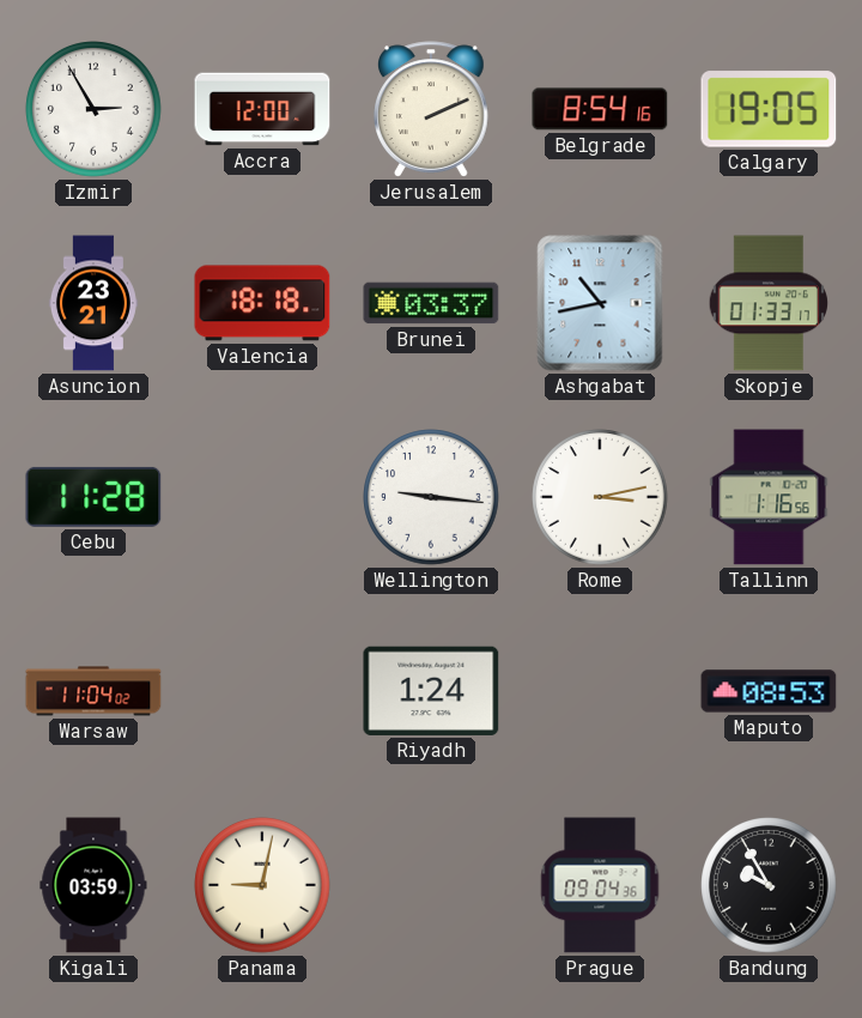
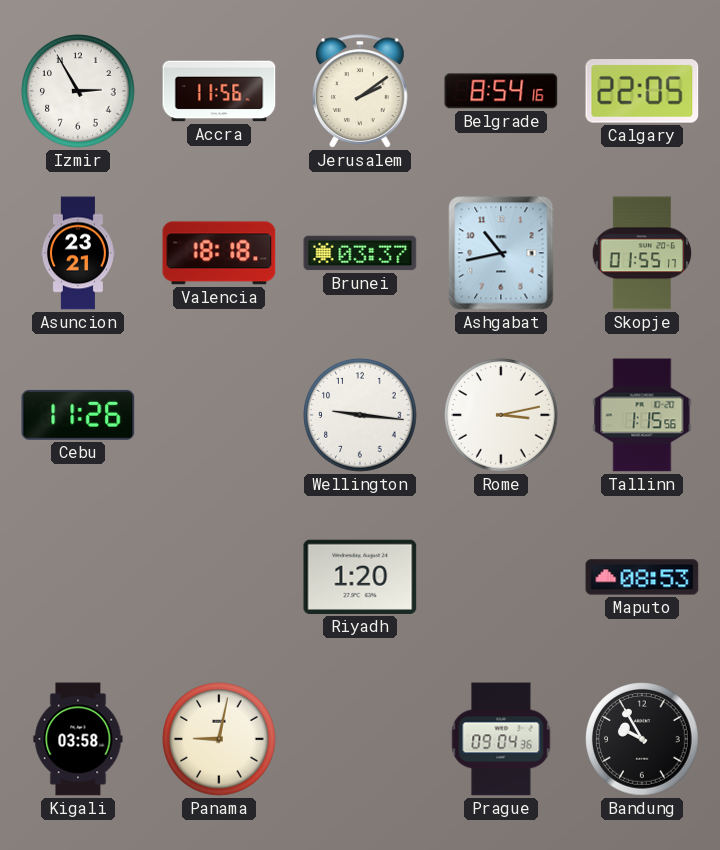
Accra: 12:00 -> 11:56
Jerusalem: 2:11 -> 2:09
Calgary: 19:05 -> 22:05
Skopje: 01:33 -> 01:55
Cebu: 11:28 -> 11:26
Tallinn: 1:16 -> 1:15
Warsaw: 11:04 -> none
Riyadh: 1:24 -> 1:20
Kigali: 03:59 -> 03:58
